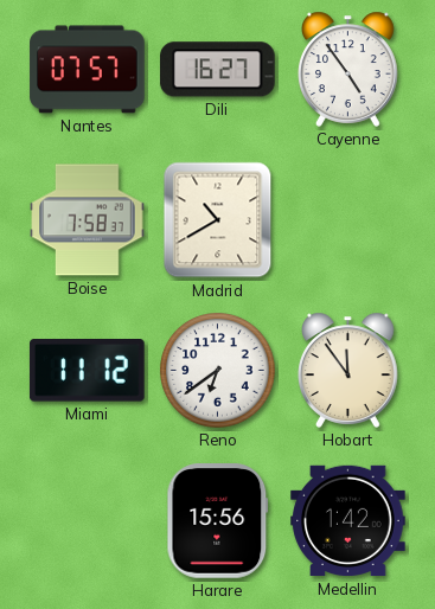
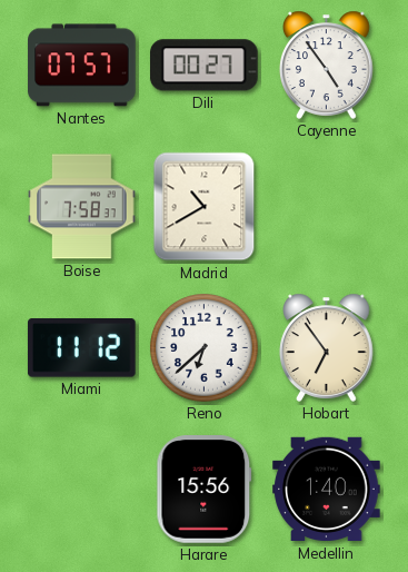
Dili: 16:27 -> 00:27
Reno: 6:39 -> 6:38
Hobart: 11:54 -> 6:54
Medellin: 1:42 -> 1:40
